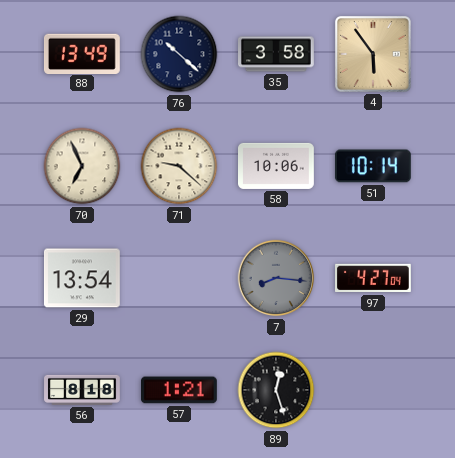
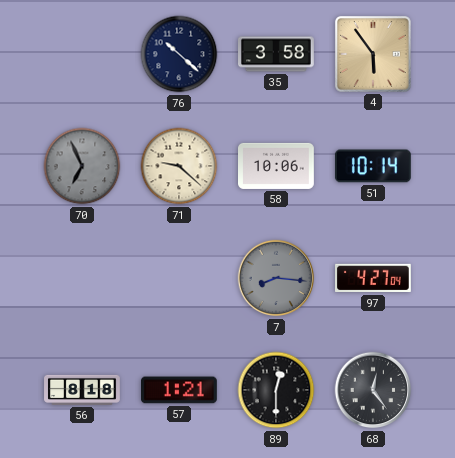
88: 13:49 -> none
70 dial: cream -> grey
29: 13:54 -> none
89: 12:27 -> 12:30
68: none -> 12:24
